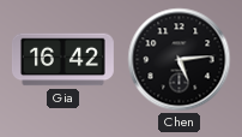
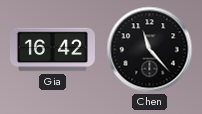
Chen: 5:14 -> 11:23
